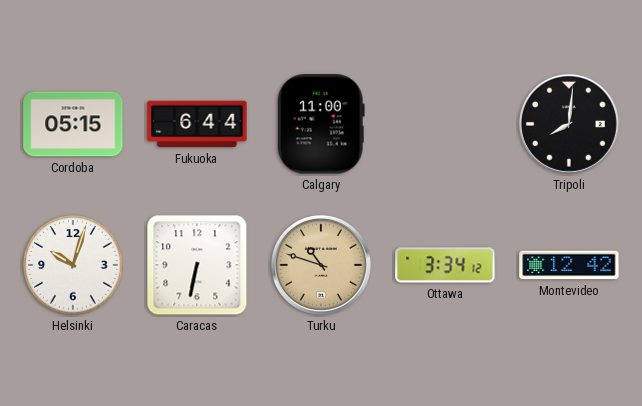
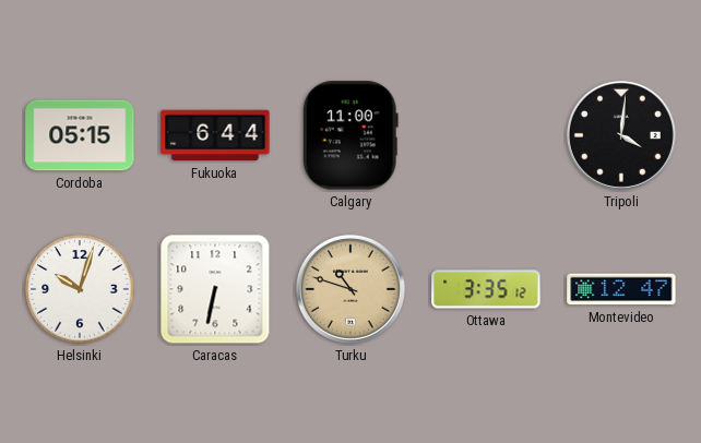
Tripoli: 8:01 -> 4:01
Ottawa: 3:34 -> 3:35
Montevideo: 12:42 -> 12:47
